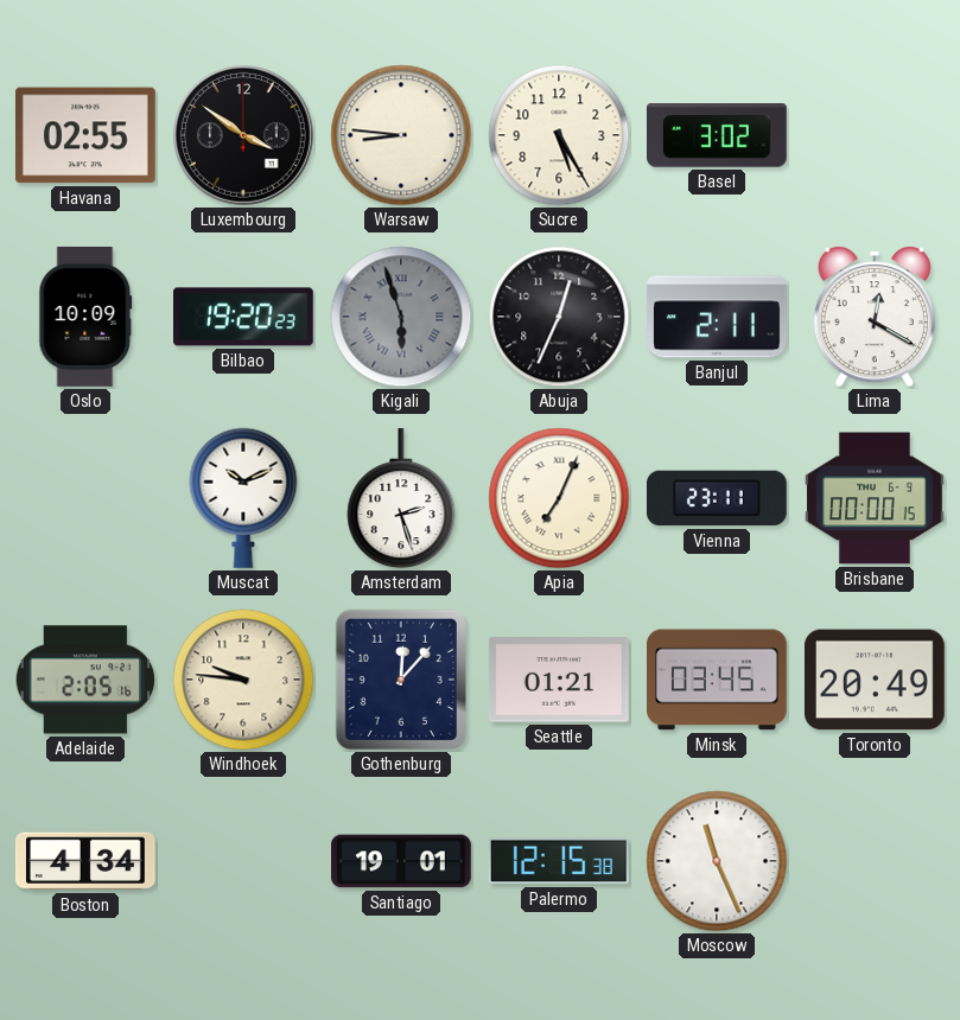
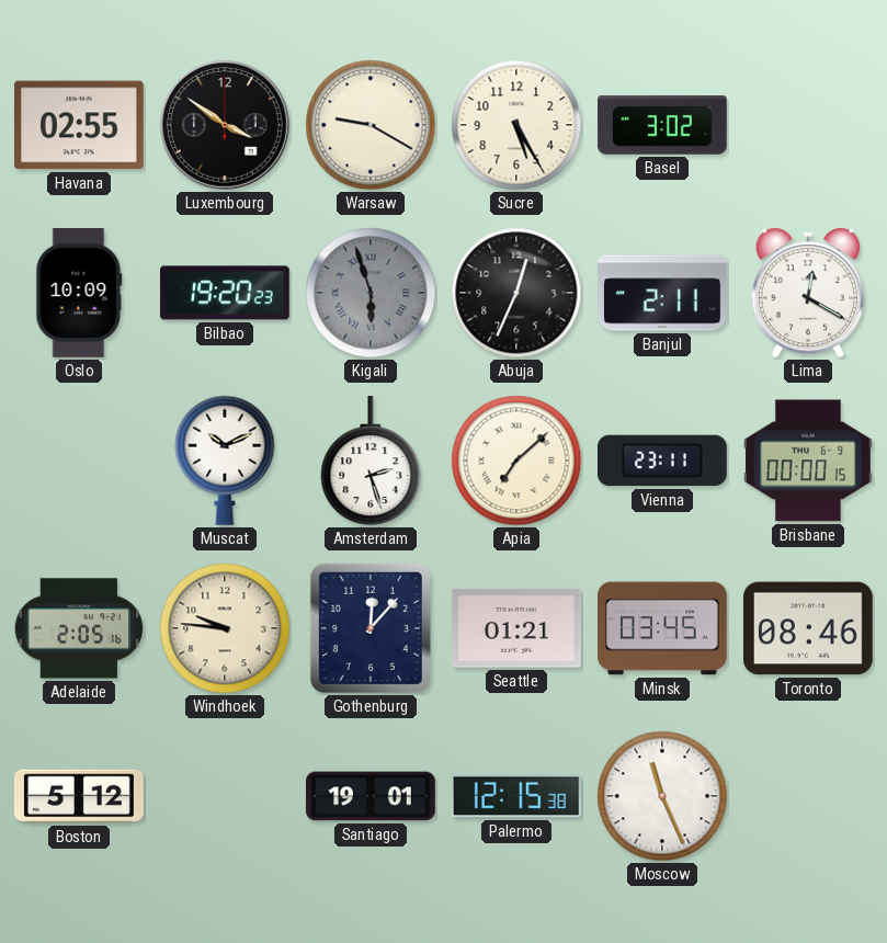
Warsaw: 8:46 -> 9:20
Apia: 7:04 -> 7:08
Toronto: 20:49 -> 08:46
Boston: 4:34 -> 5:12
